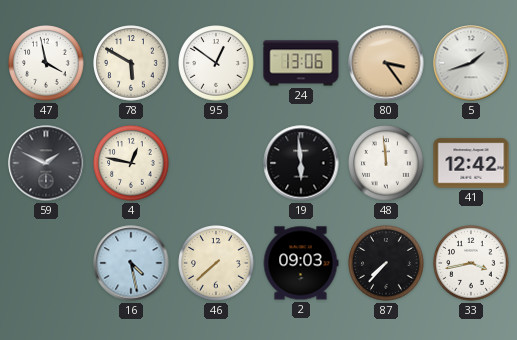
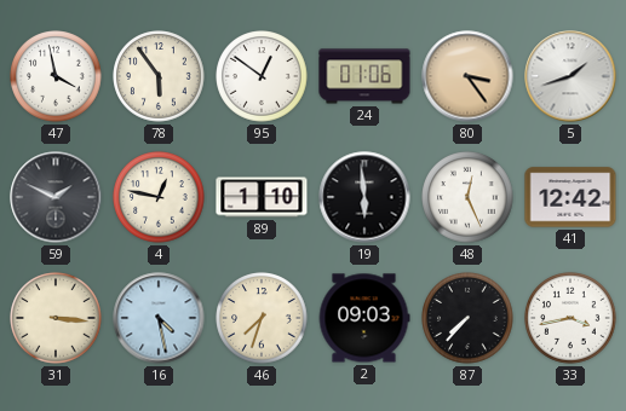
78: 5:50 -> 5:54
24: 13:06 -> 01:06
89: none -> 1:10
48: 11:59 -> 12:26
31: none -> 3:16
46: 7:38 -> 7:33
